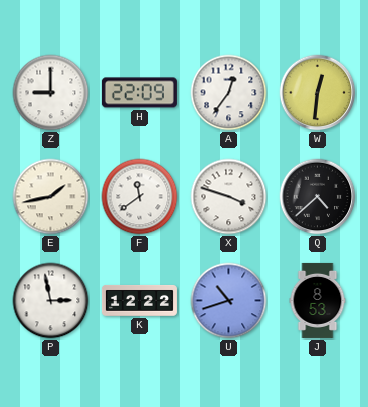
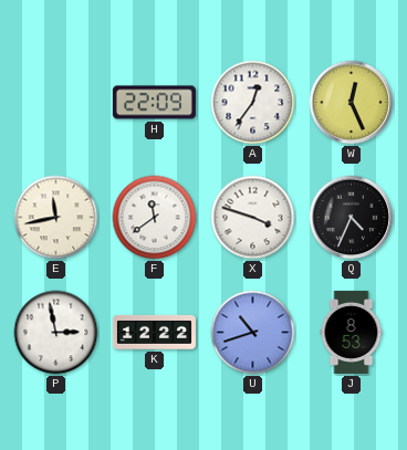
Z: 9:00 -> none
W: 12:31 -> 12:26
E: 1:43 -> 11:43
Q: 4:38 -> 4:34
